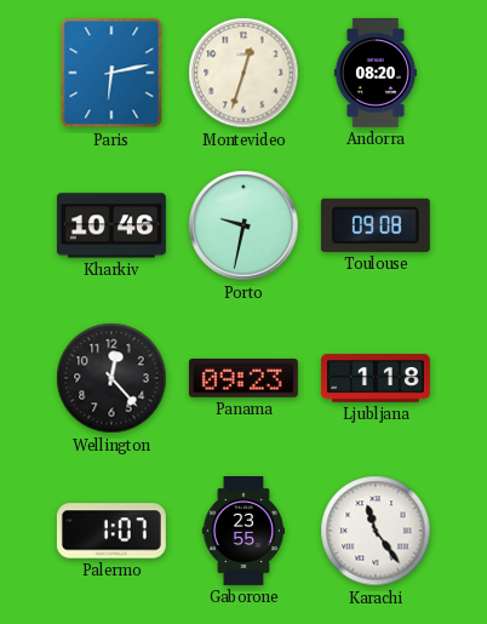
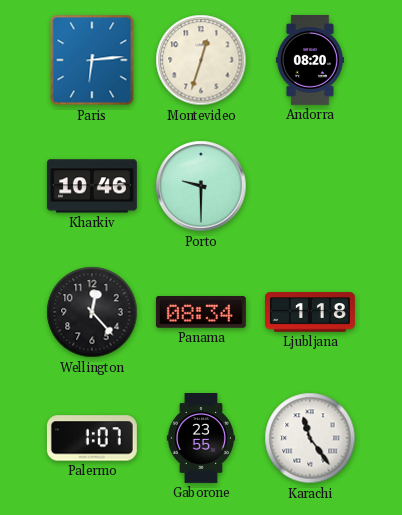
Paris: 6:13 -> 6:14
Porto: 9:32 -> 9:30
Toulouse: 09:08 -> none
Panama: 09:23 -> 08:34
